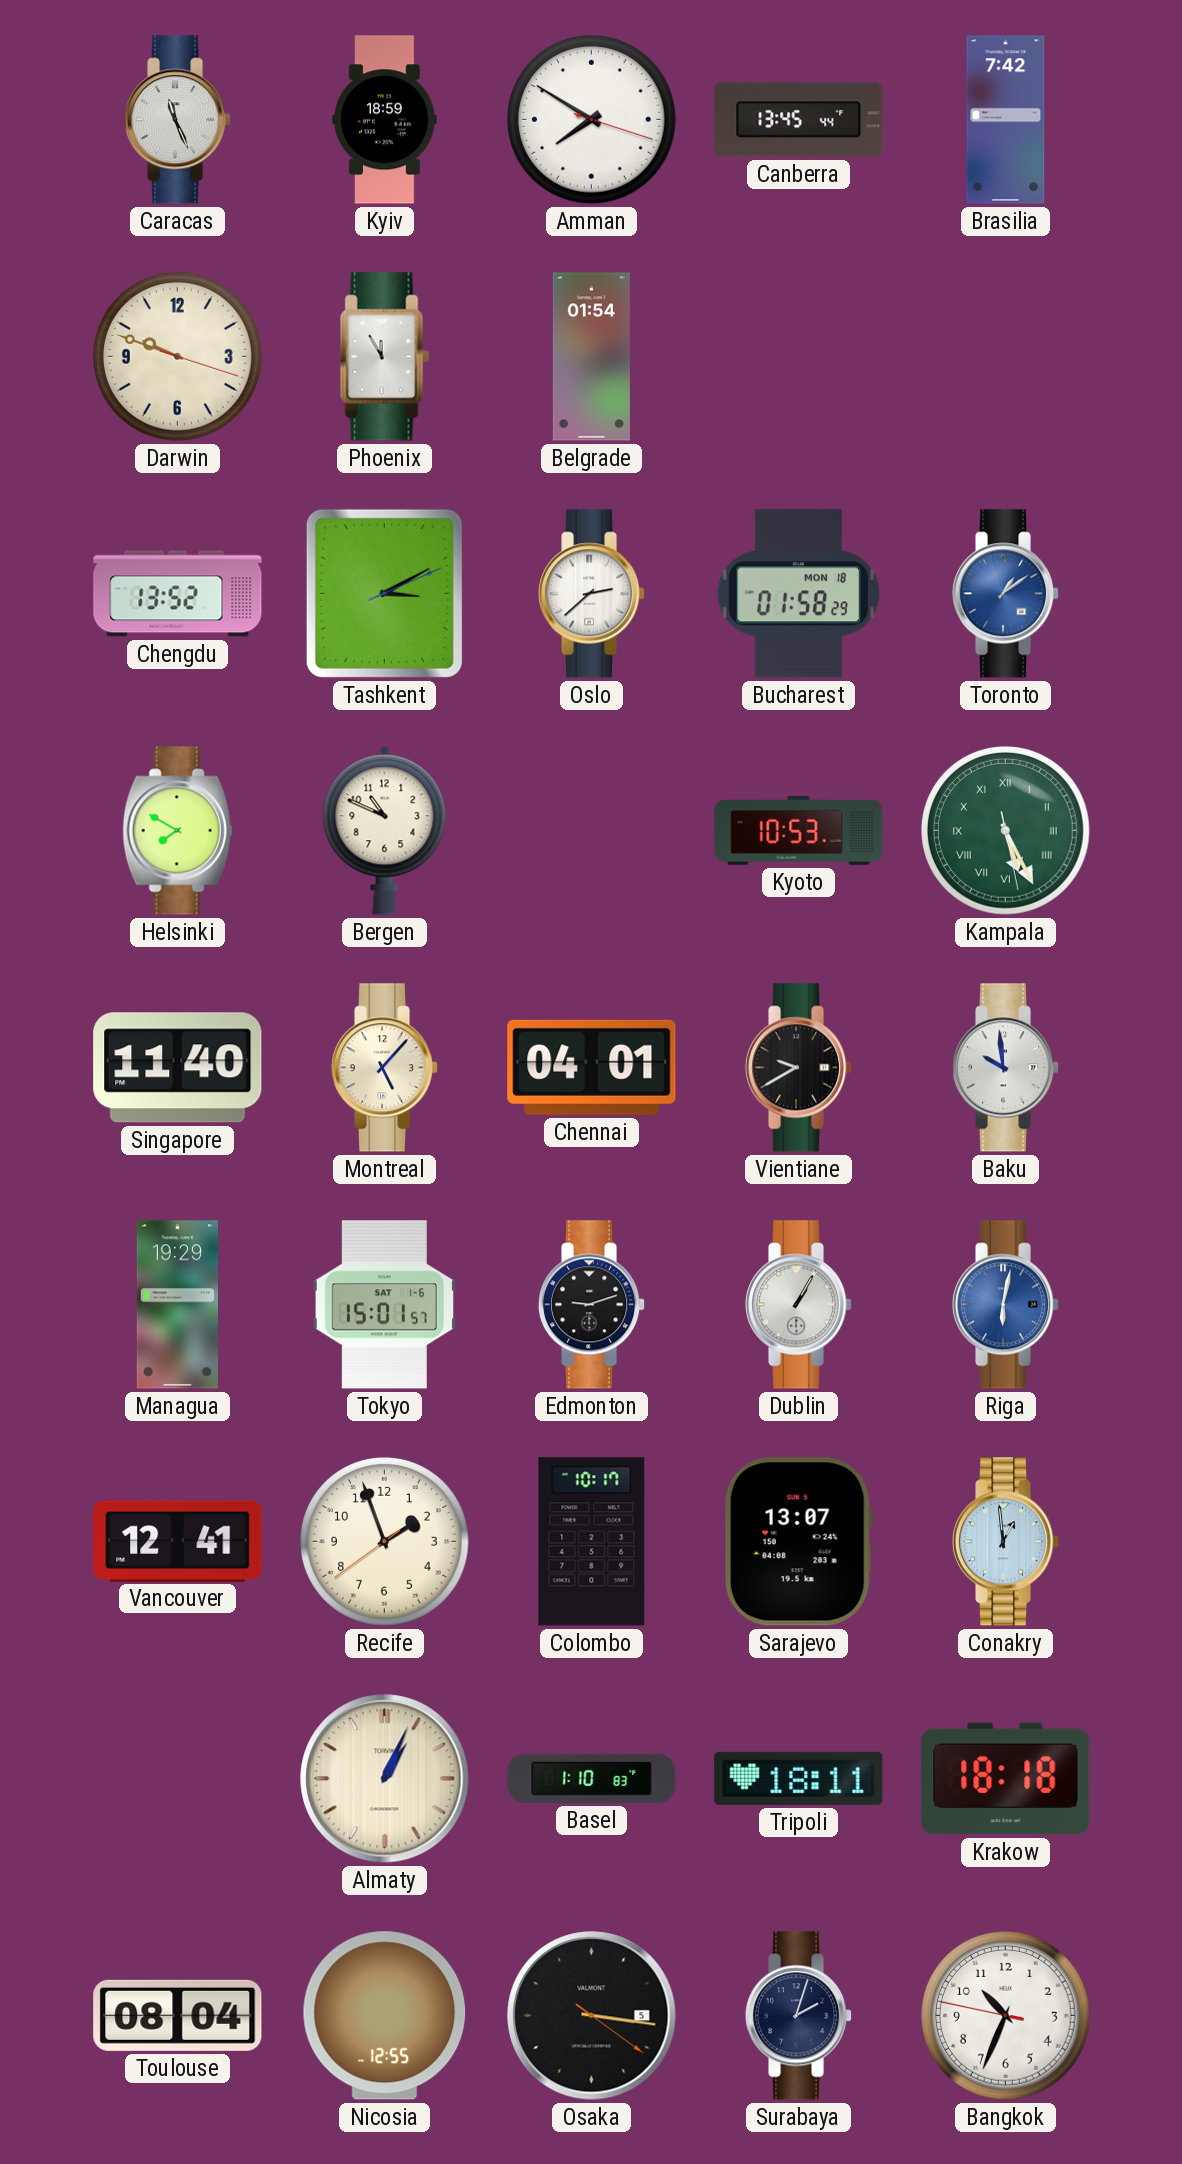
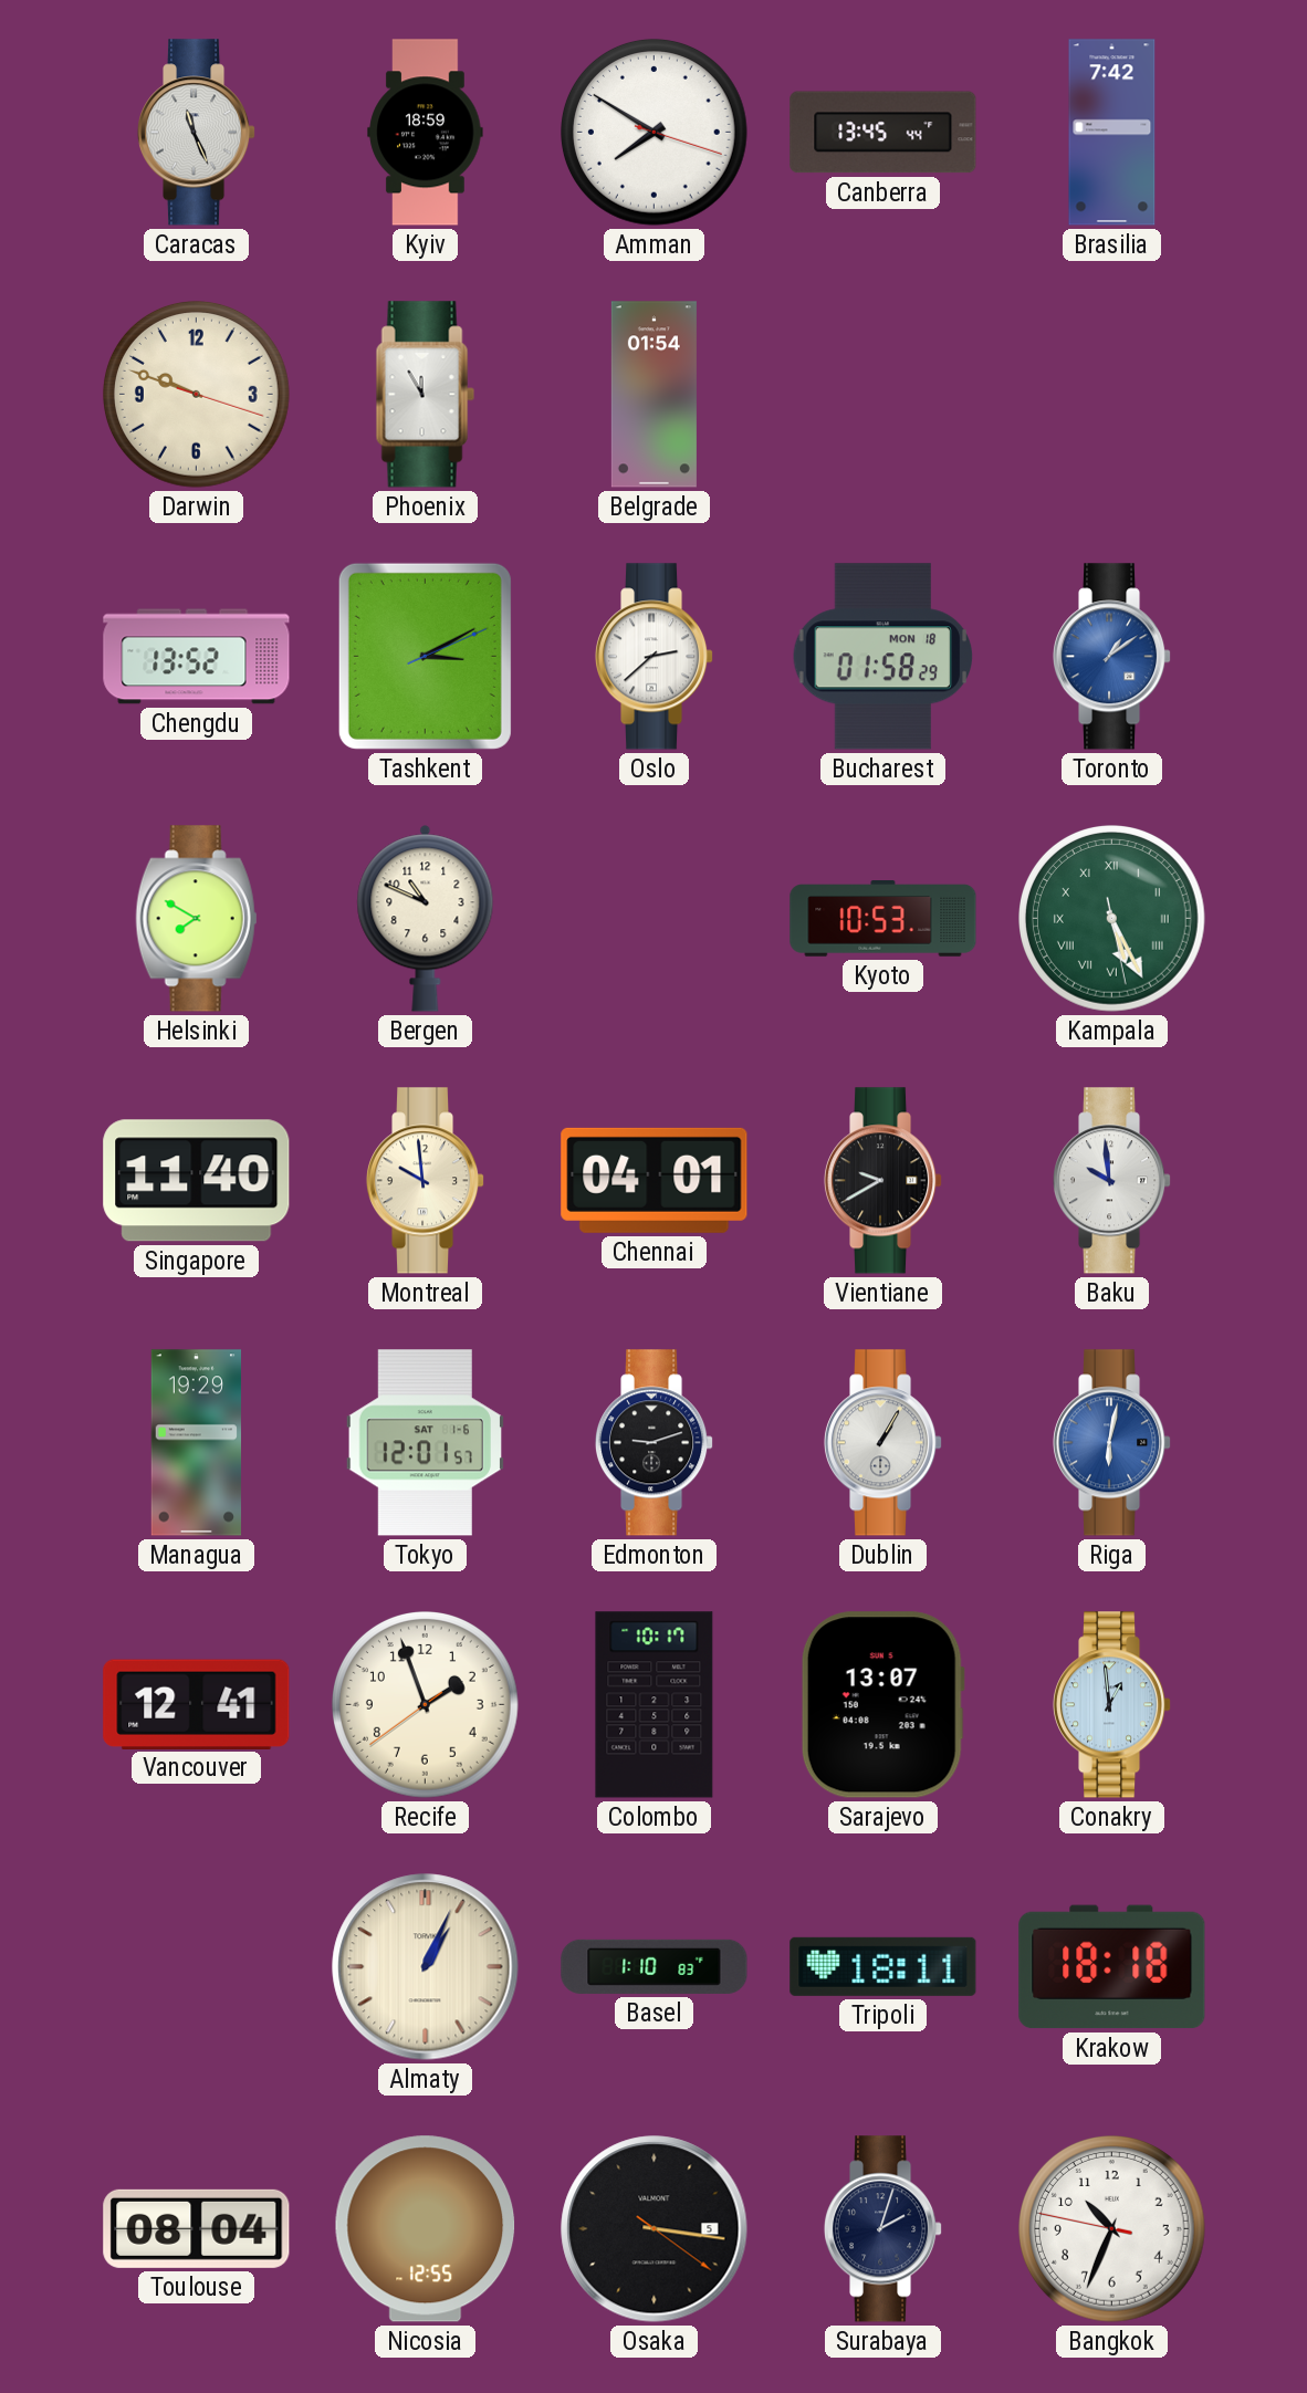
Montreal: 5:07 -> 9:59
Tokyo: 15:01 -> 12:01
